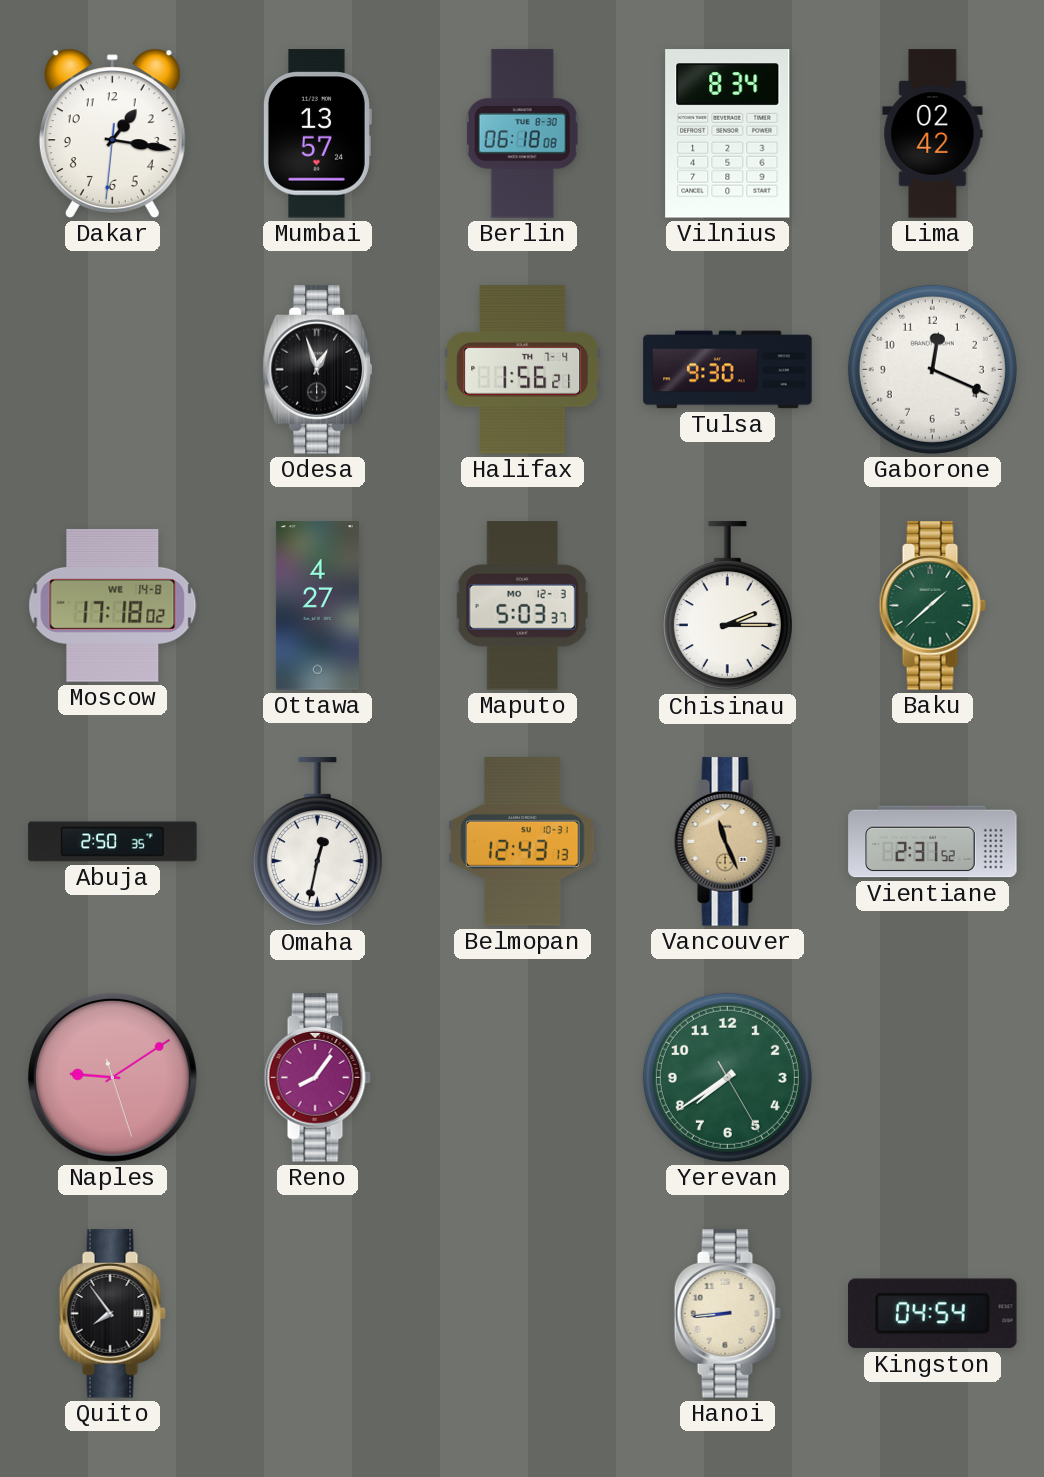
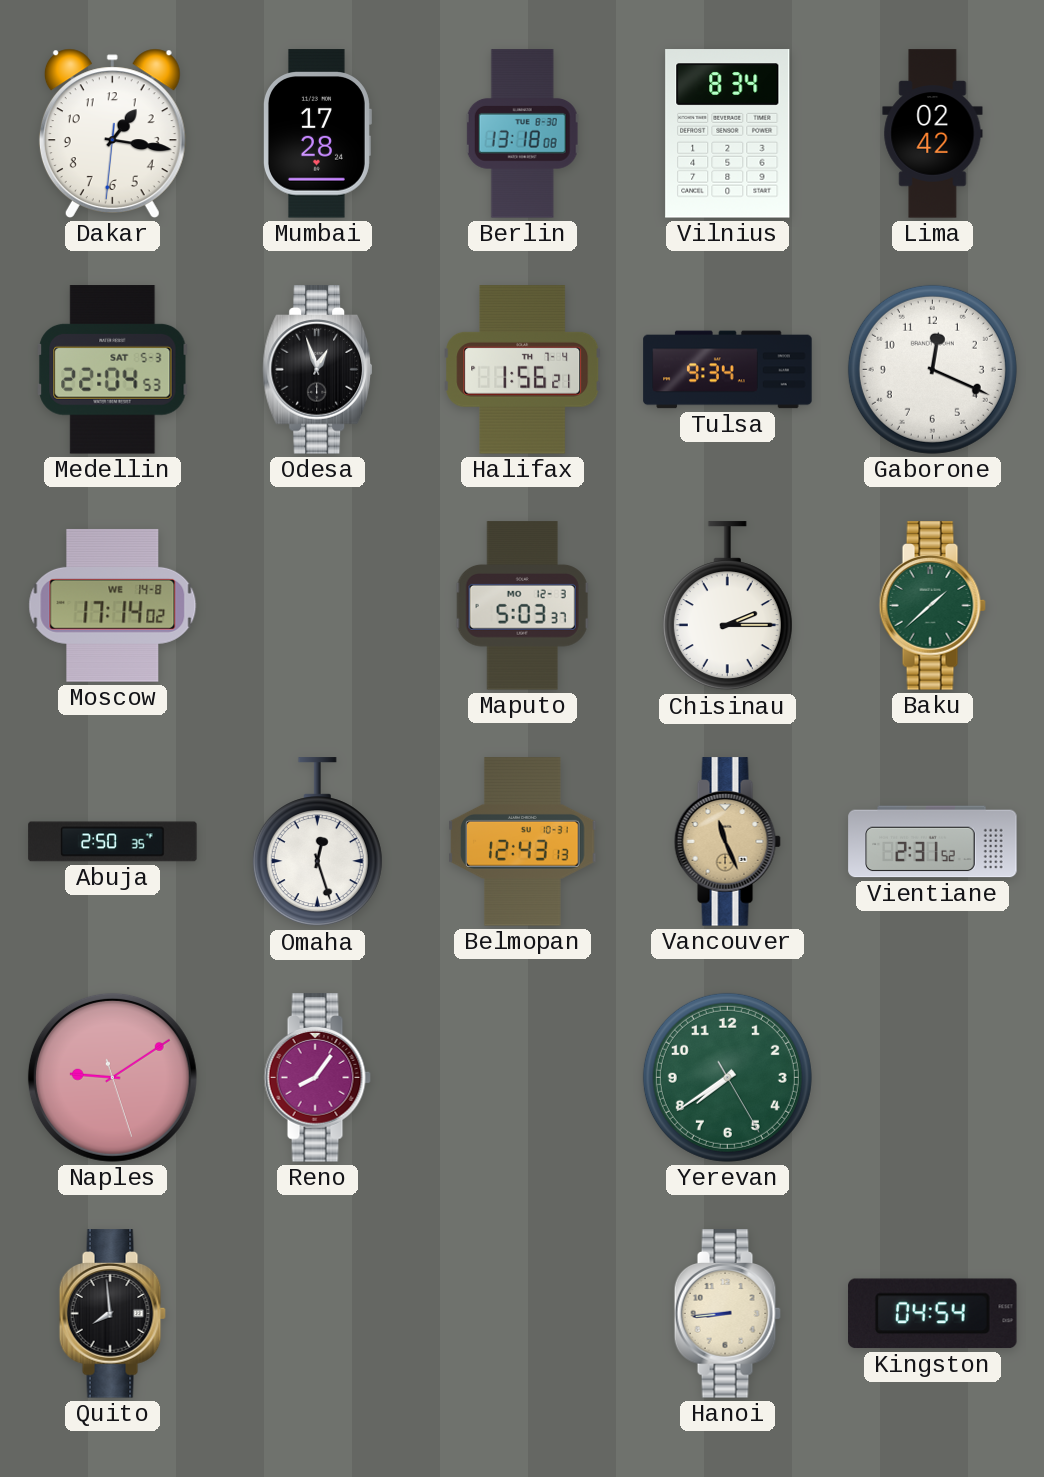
Mumbai: 13:57 -> 17:28
Berlin: 06:18 -> 13:18
Medellin: none -> 22:04
Tulsa: 9:30 -> 9:34
Moscow: 17:18 -> 17:14
Ottawa: 4:27 -> none
Omaha: 12:32 -> 12:27
Quito: 7:54 -> 7:59
